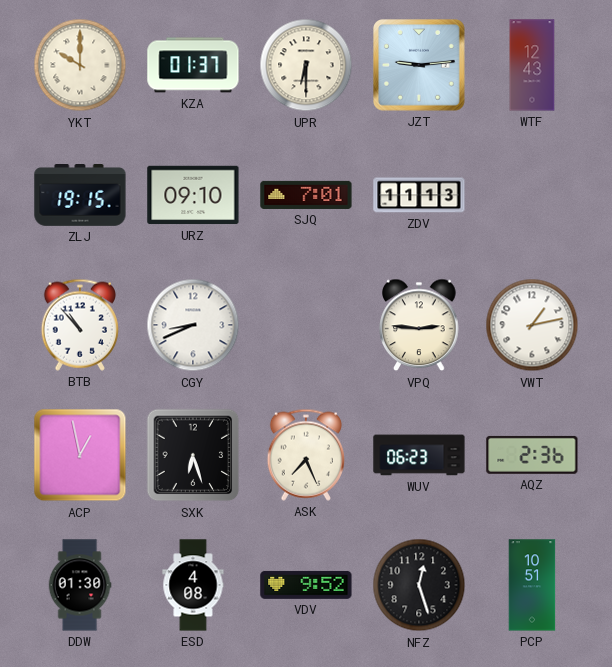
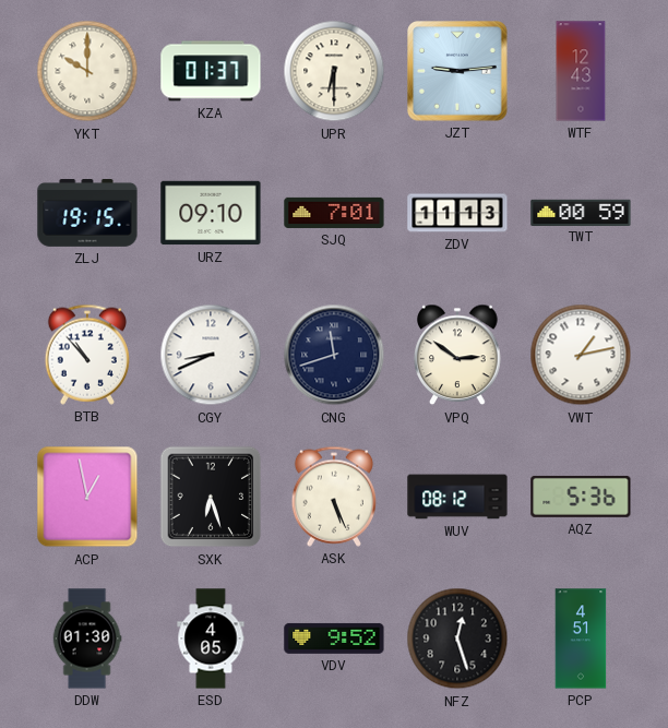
TWT: none -> 00:59
CNG: none -> 11:42
VPQ: 2:46 -> 2:51
ASK: 7:26 -> 5:26
WUV: 06:23 -> 08:12
AQZ: 2:36 -> 5:36
ESD: 4:08 -> 4:05
PCP: 10:51 -> 4:51
